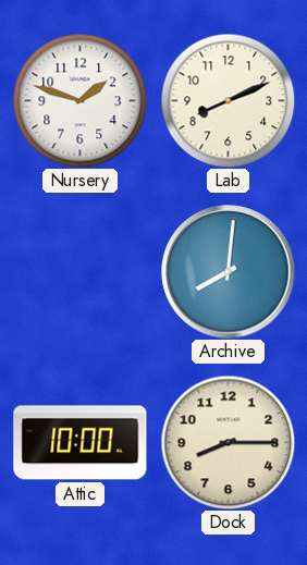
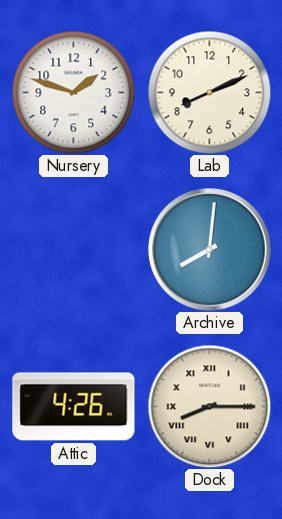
Attic: 10:00 -> 4:26
Dock numerals: Arabic -> Roman
